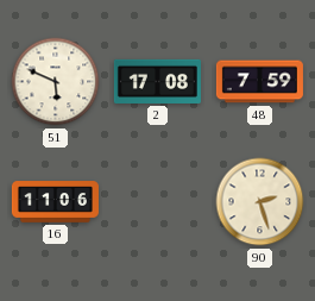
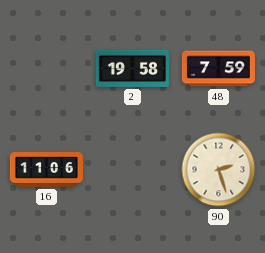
51: 5:49 -> none
2: 17:08 -> 19:58
